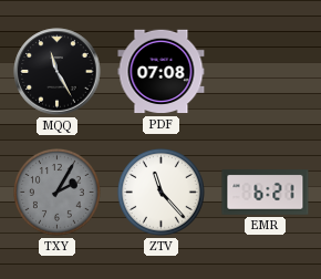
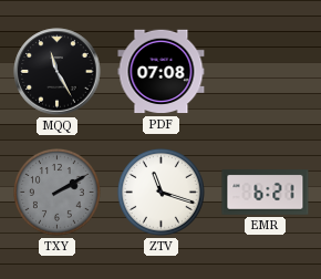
TXY: 2:05 -> 2:10
ZTV: 11:23 -> 11:18
